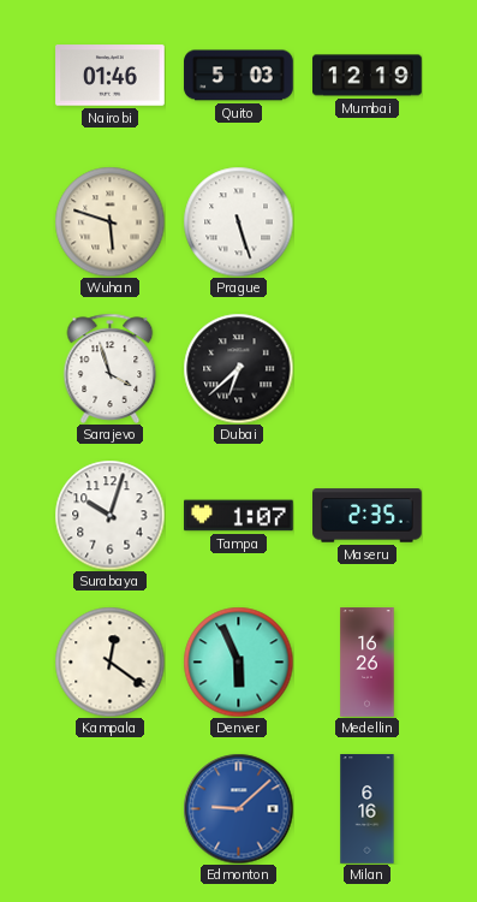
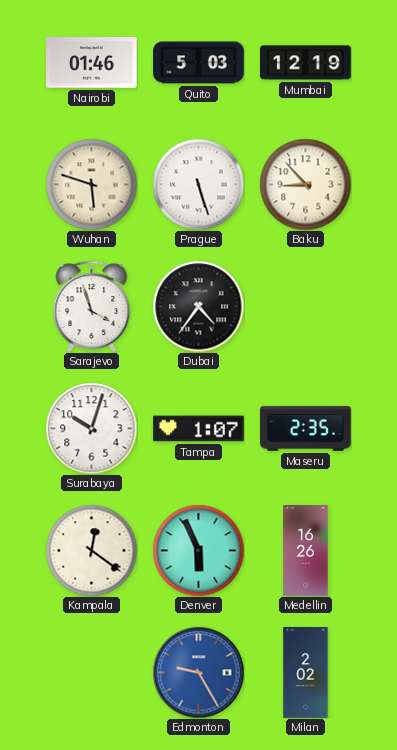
Baku: none -> 8:53
Dubai: 6:38 -> 4:36
Edmonton: 9:08 -> 9:25
Milan: 6:16 -> 2:02
